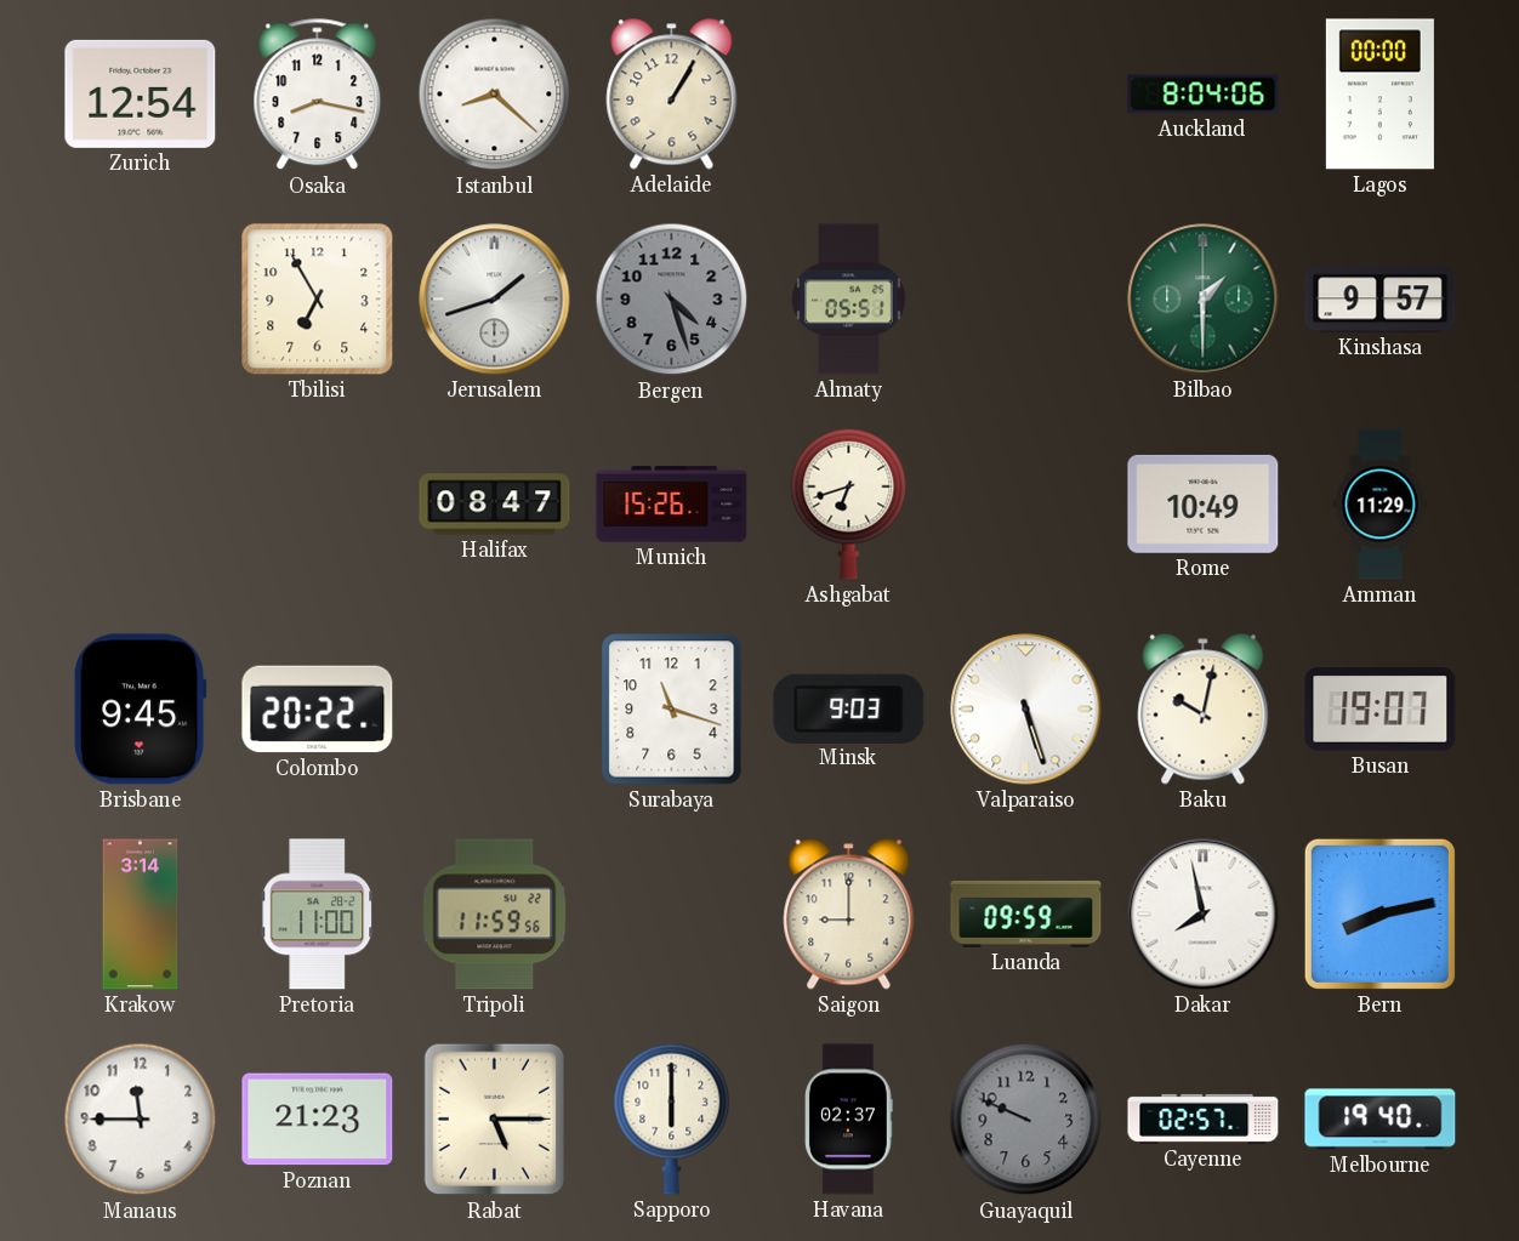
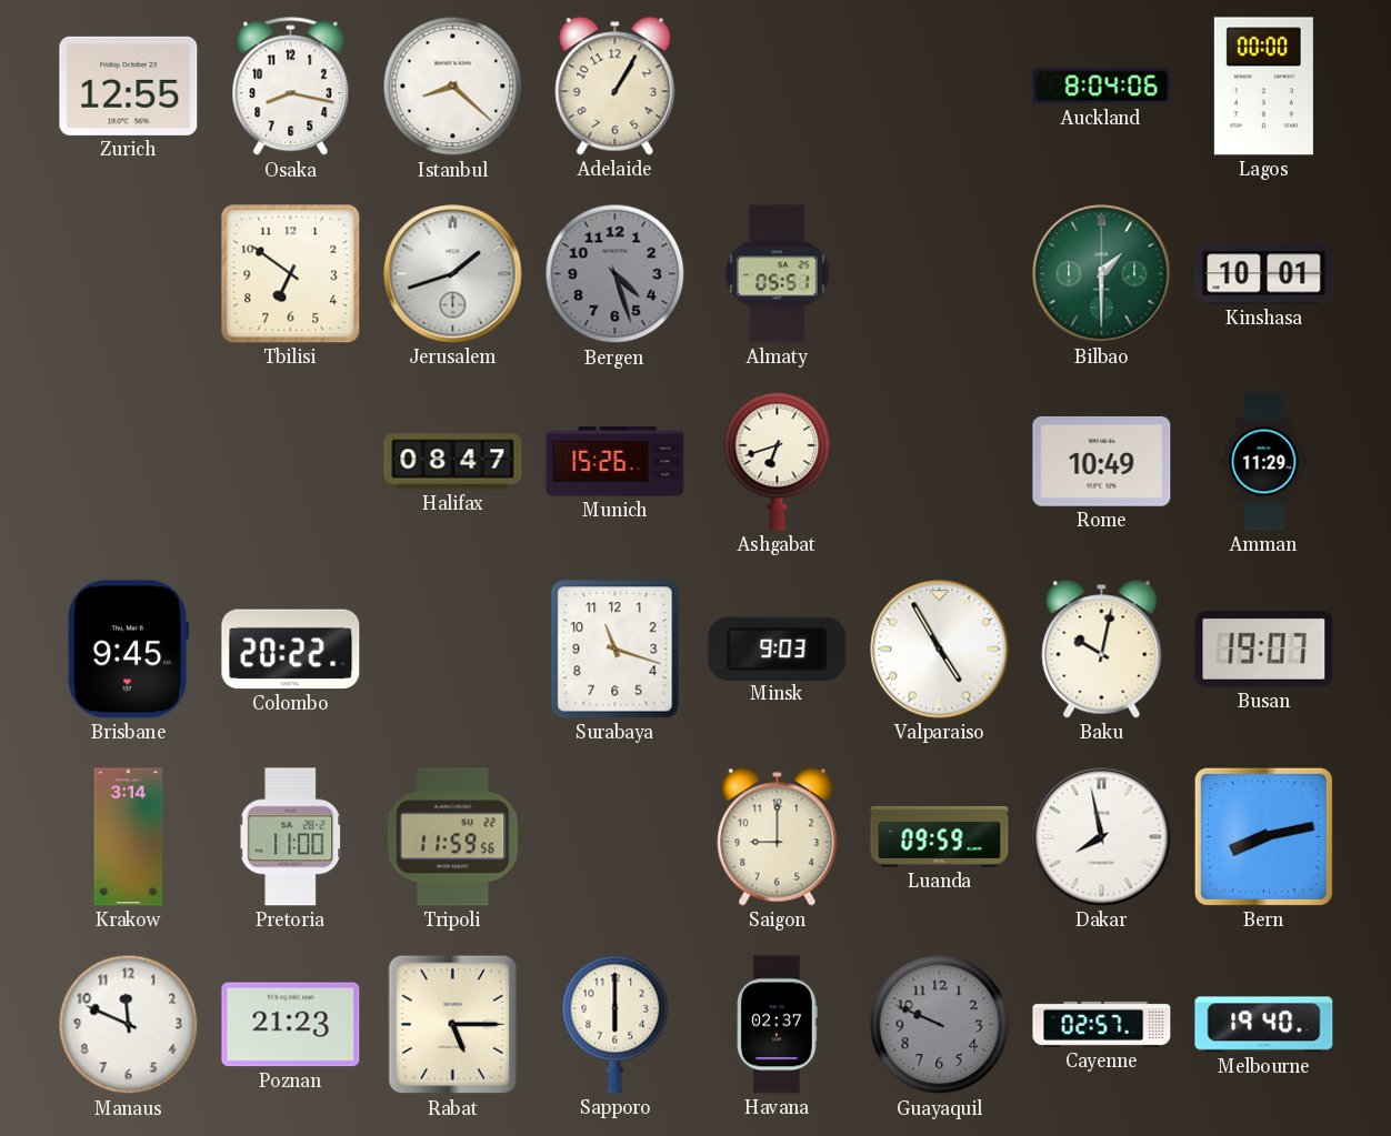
Zurich: 12:54 -> 12:55
Tbilisi: 6:55 -> 6:51
Kinshasa: 9:57 -> 10:01
Valparaiso: 5:27 -> 4:55
Manaus: 11:45 -> 11:49
